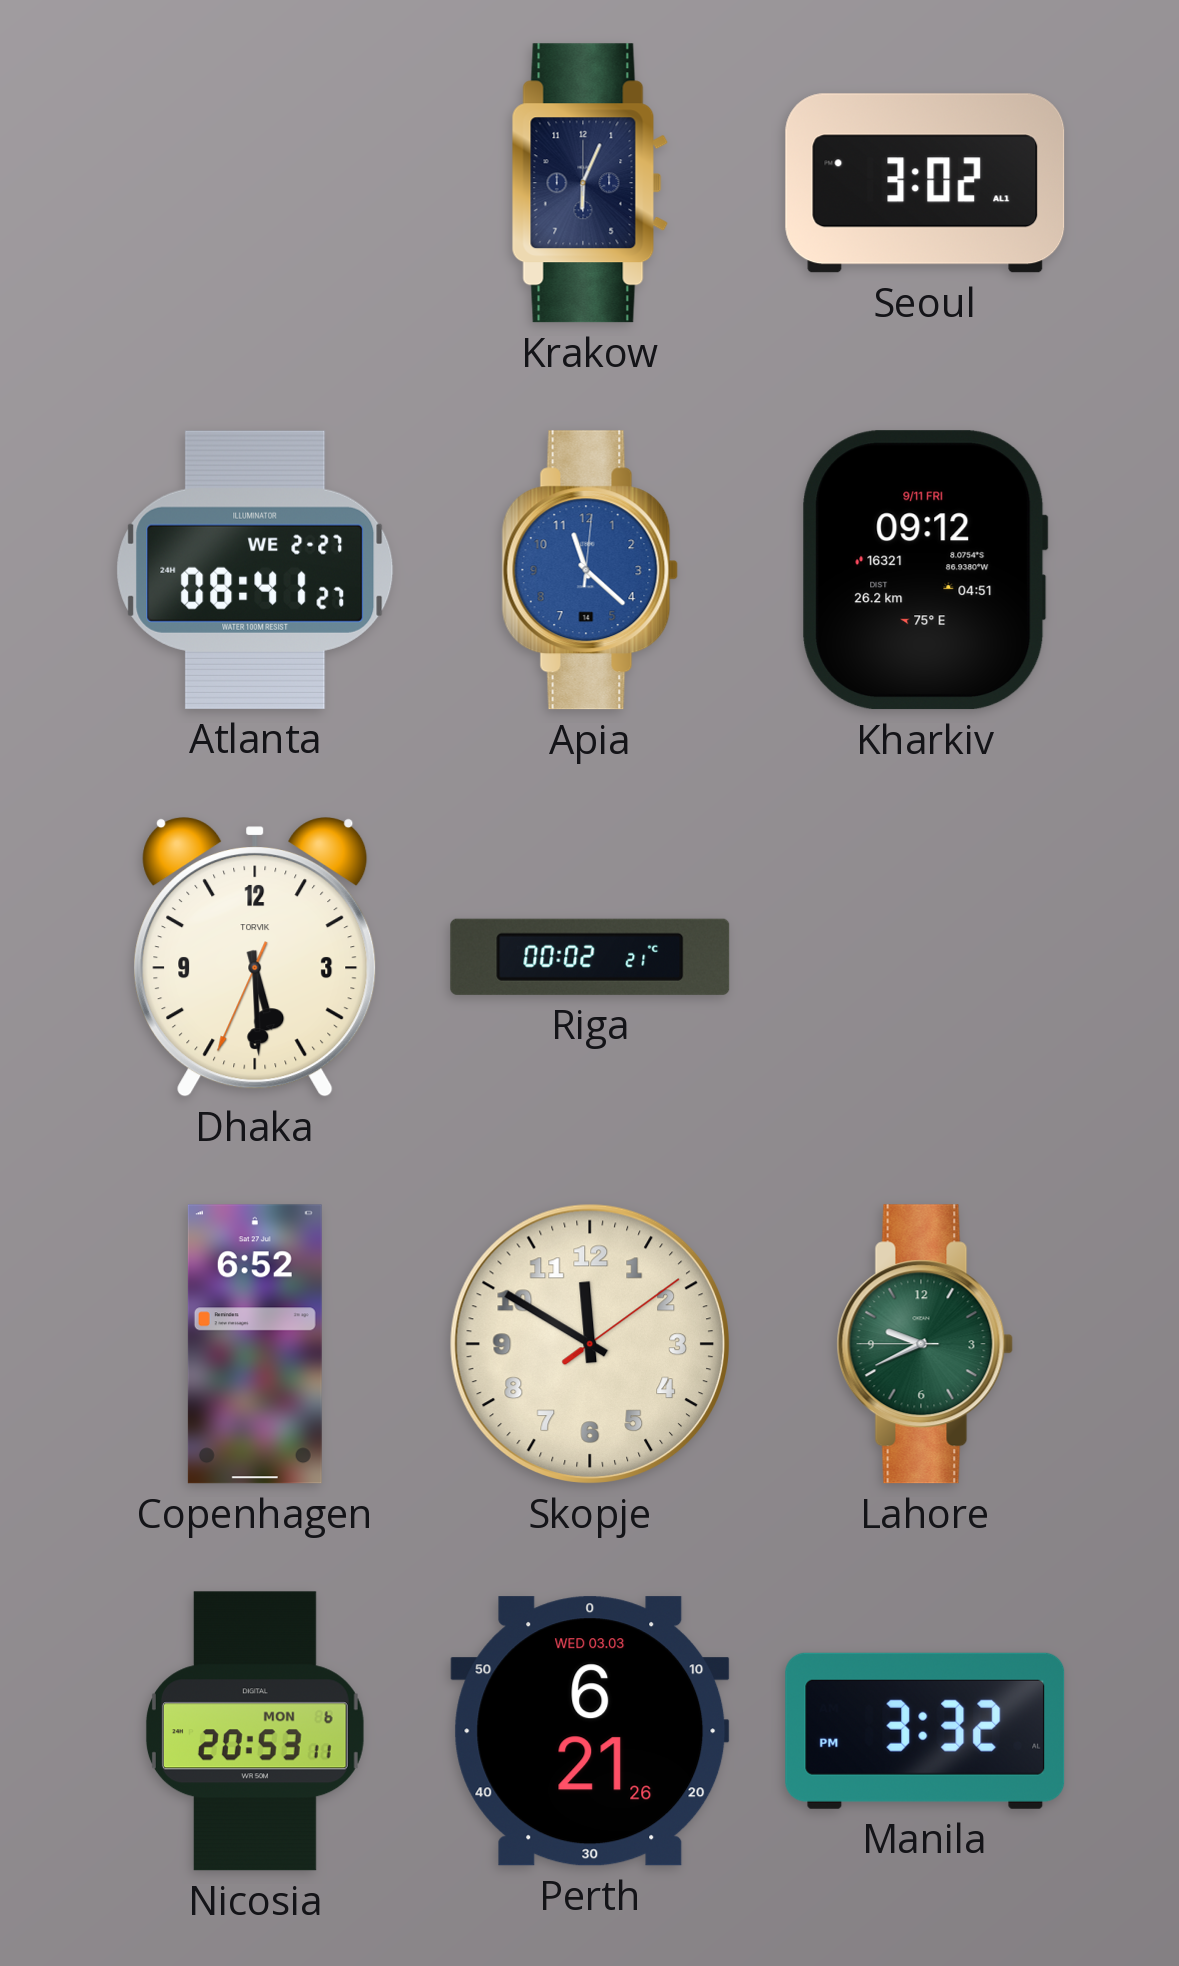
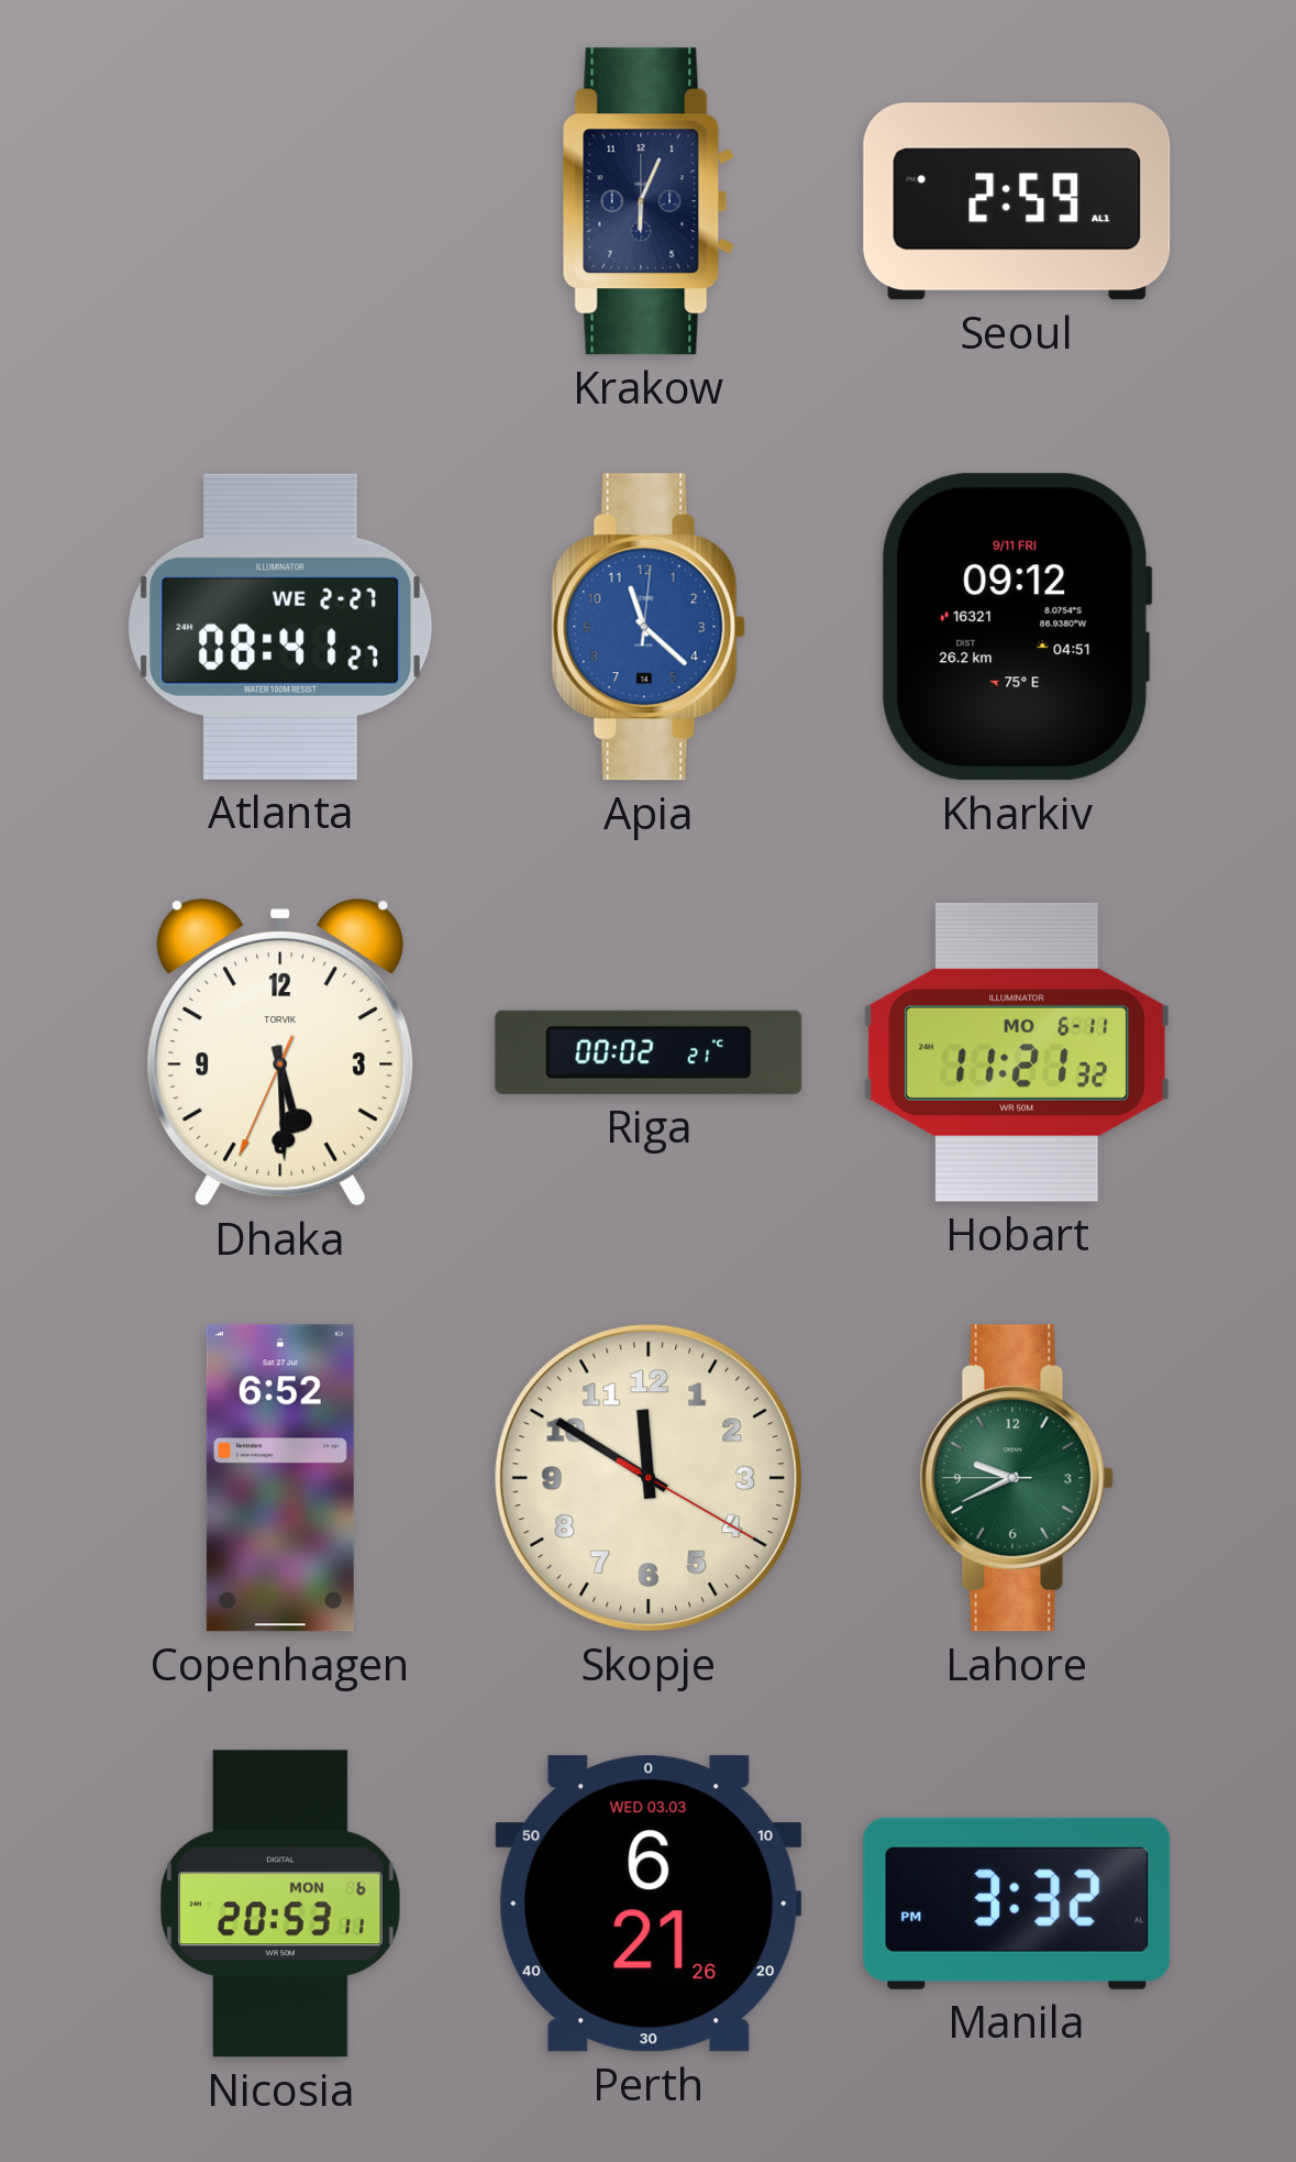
Seoul: 3:02 -> 2:59
Hobart: none -> 11:21
Skopje: 11:50:09 -> 11:50:20
